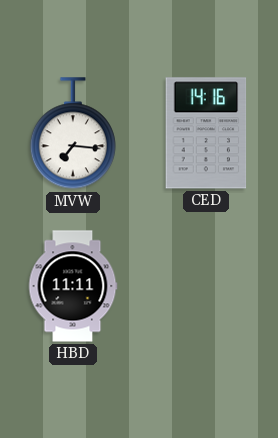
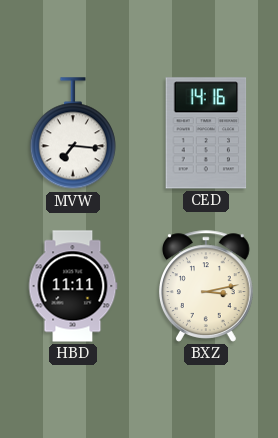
BXZ: none -> 3:13
